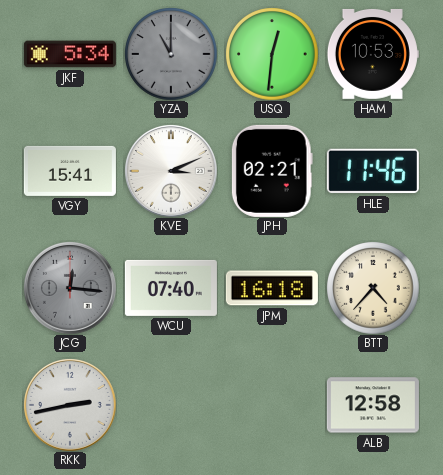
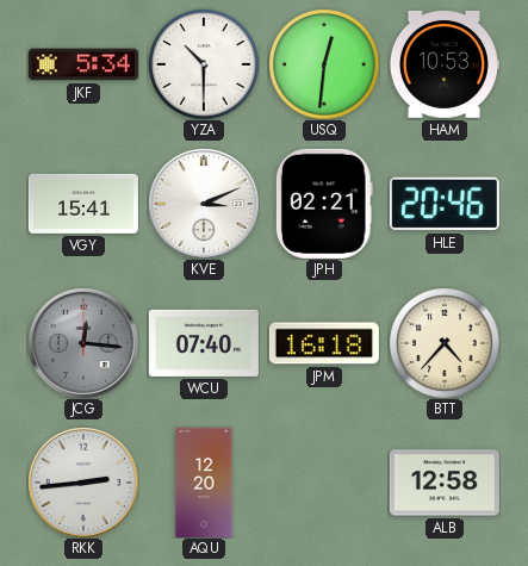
YZA: 11:00 -> 10:30
YZA dial: grey -> white
HLE: 11:46 -> 20:46
RKK: 2:43 -> 2:44
AQU: none -> 12:20
